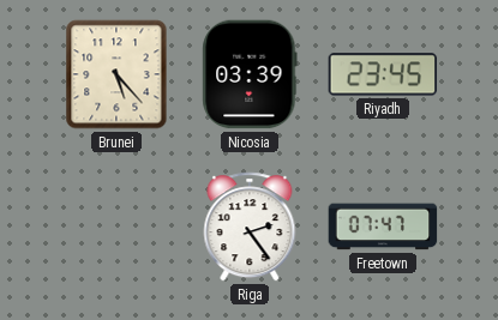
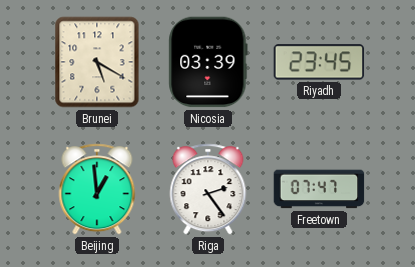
Brunei: 5:23 -> 5:20
Beijing: none -> 12:59
